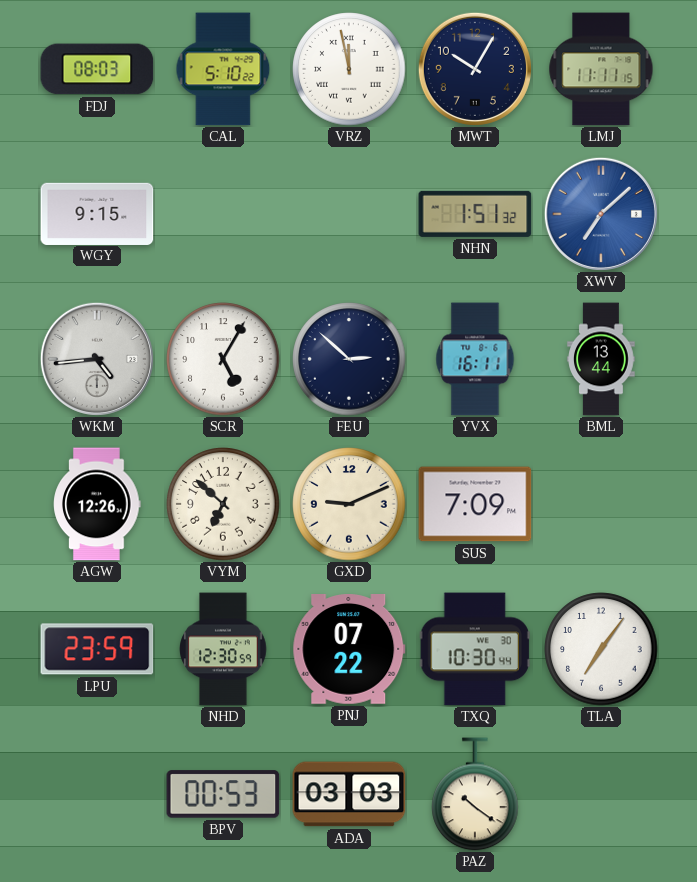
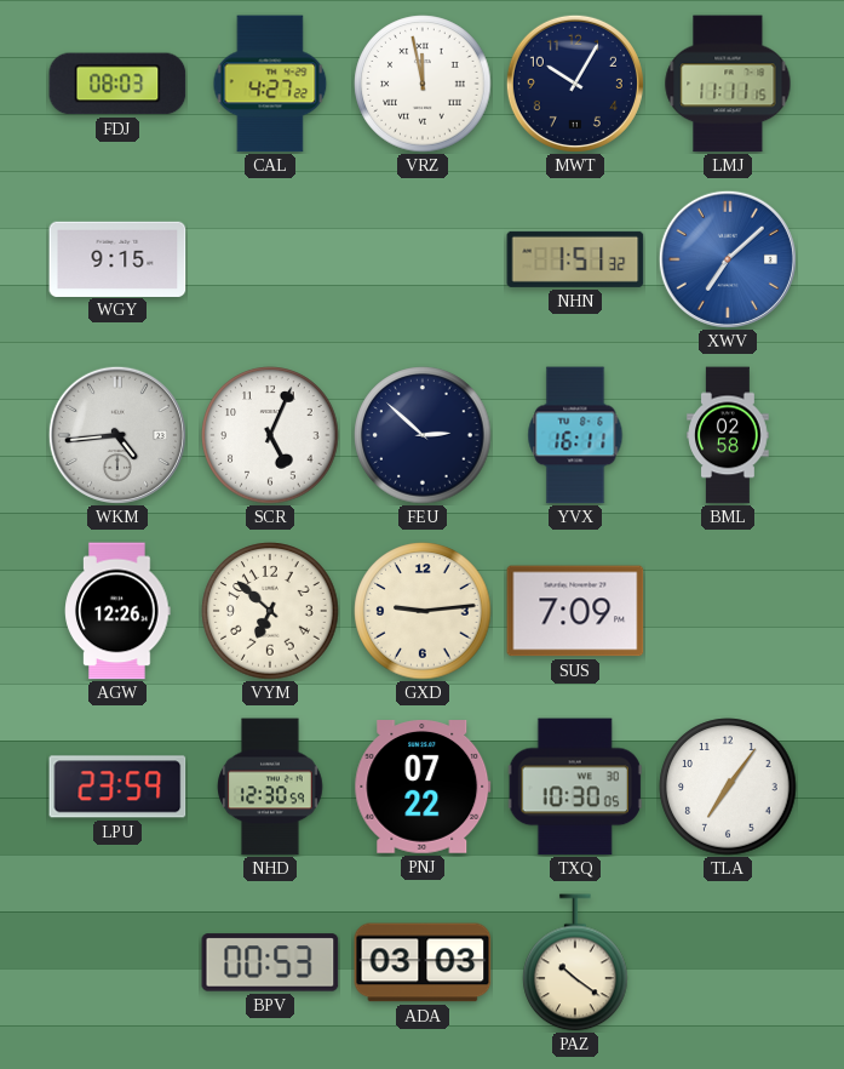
CAL: 5:10 -> 4:27
SCR: 5:05 -> 5:04
BML: 13:44 -> 02:58
GXD: 9:11 -> 9:14
TXQ: 10:30:44 -> 10:30:05
